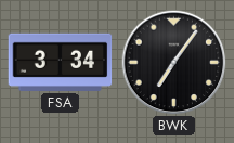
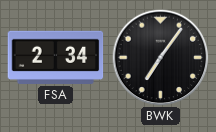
FSA: 3:34 -> 2:34
